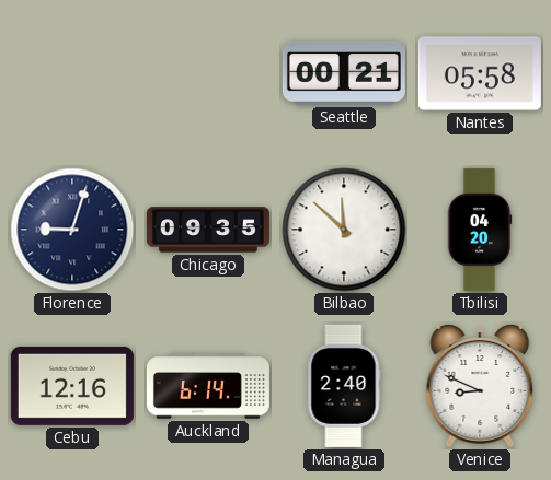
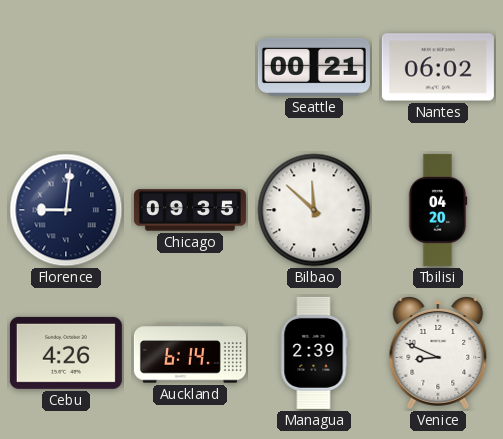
Nantes: 05:58 -> 06:02
Florence: 9:03 -> 9:01
Cebu: 12:16 -> 4:26
Managua: 2:40 -> 2:39
